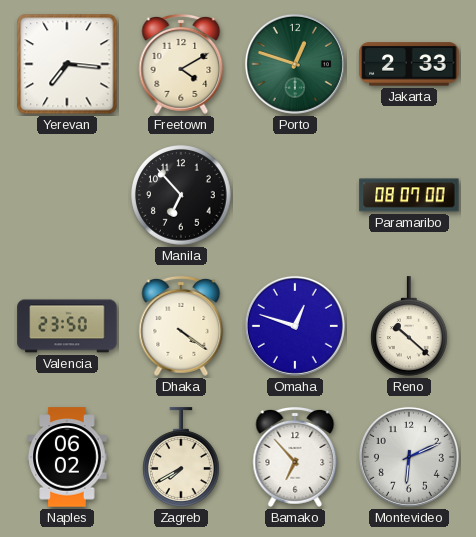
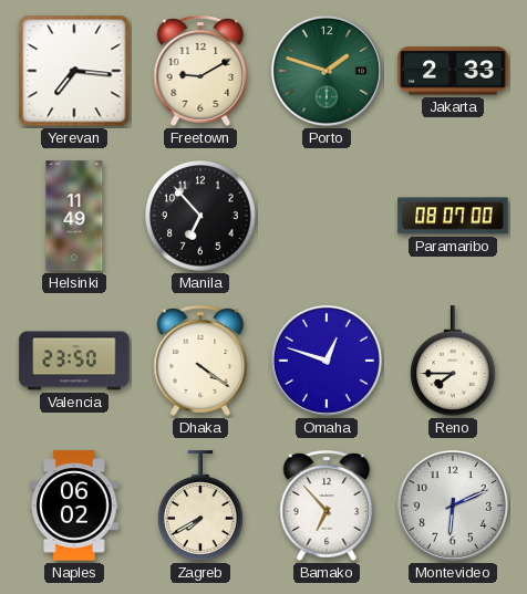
Freetown: 4:10 -> 9:10
Porto: 12:48 -> 1:48
Helsinki: none -> 11:49
Reno: 10:22 -> 7:45
